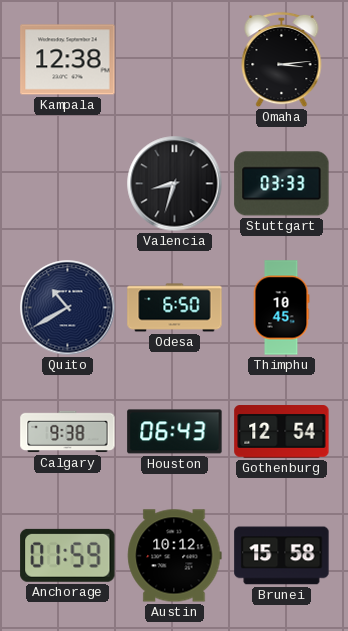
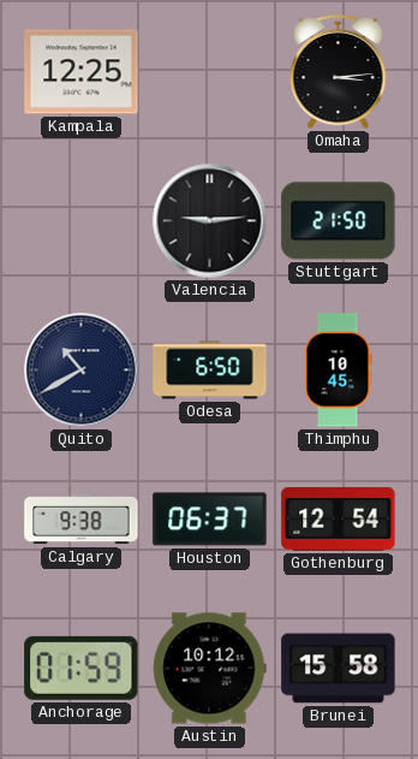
Kampala: 12:38 -> 12:25
Valencia: 8:33 -> 9:14
Stuttgart: 03:33 -> 21:50
Houston: 06:43 -> 06:37
